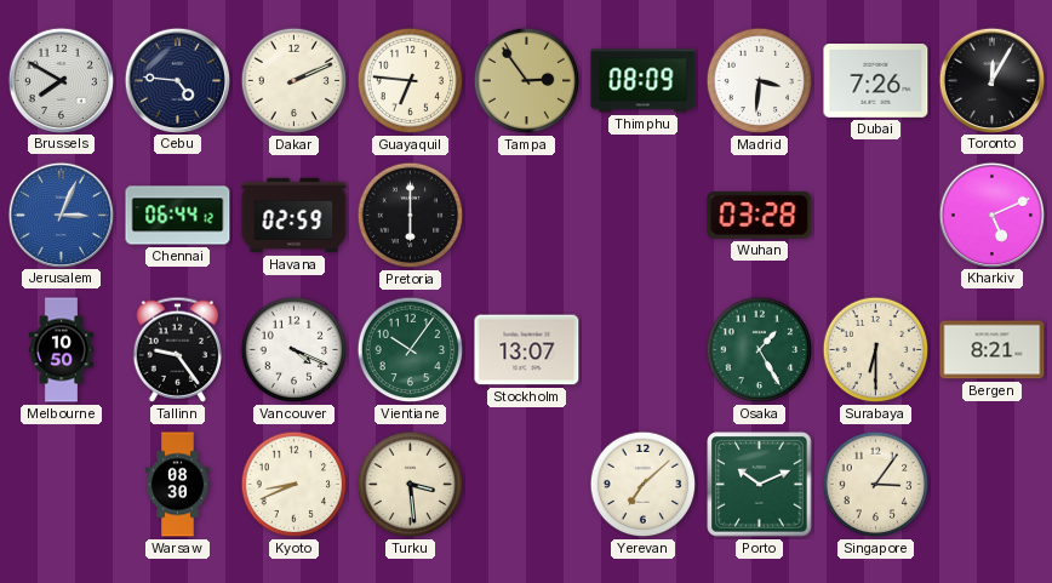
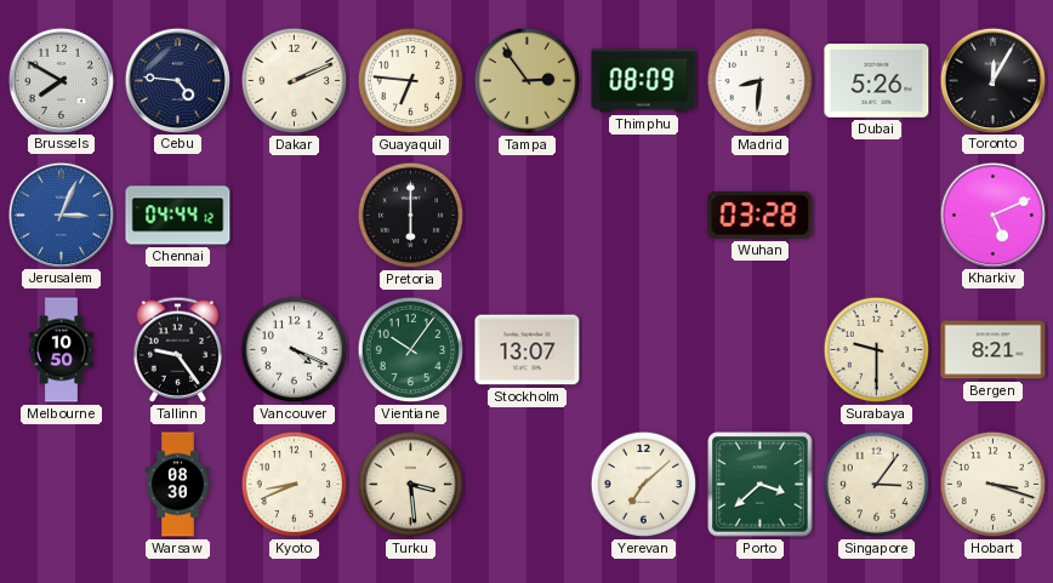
Madrid: 3:31 -> 8:31
Dubai: 7:26 -> 5:26
Chennai: 06:44 -> 04:44
Havana: 02:59 -> none
Osaka: 1:25 -> none
Surabaya: 6:30 -> 9:30
Porto: 10:11 -> 3:38
Hobart: none -> 3:18
